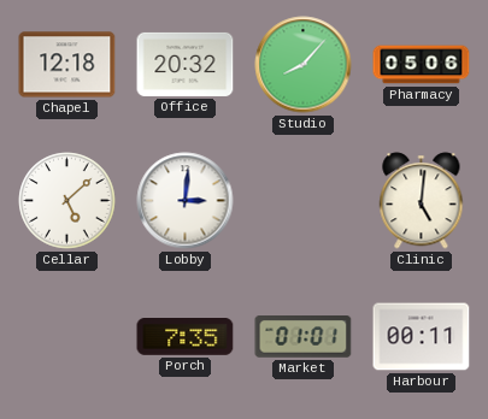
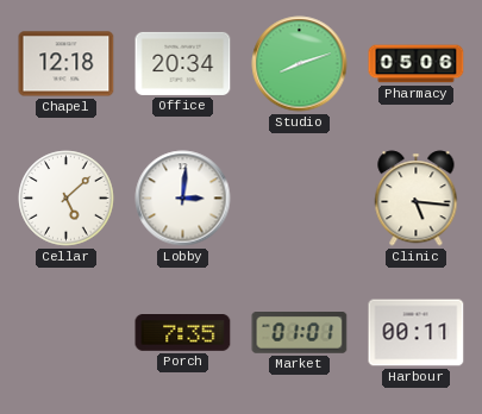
Office: 20:32 -> 20:34
Studio: 8:07 -> 8:12
Clinic: 5:01 -> 5:16
